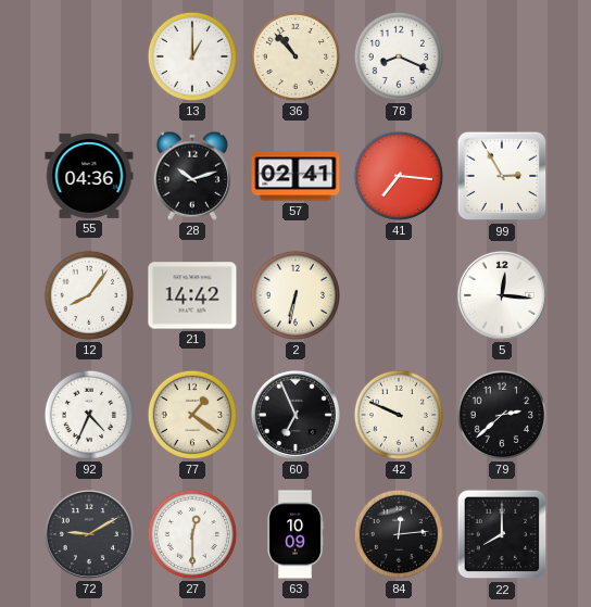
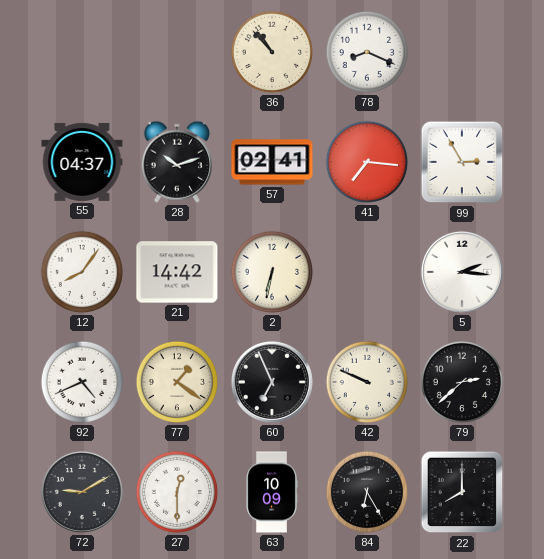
13: 1:00 -> none
55: 04:36 -> 04:37
5: 12:16 -> 2:16
92: 4:34 -> 4:41
84: 12:14 -> 6:25
